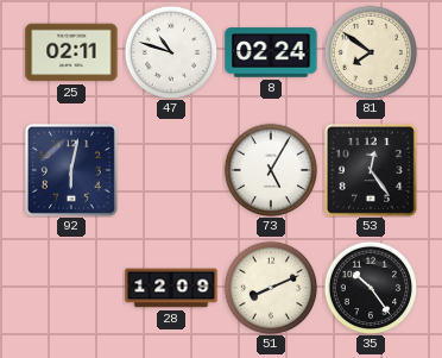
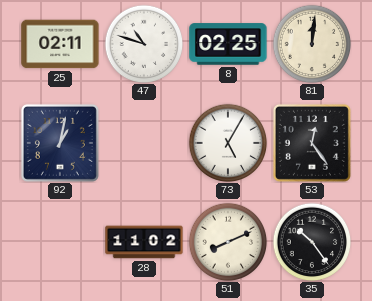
8: 02:24 -> 02:25
81: 7:51 -> 12:01
92: 6:02 -> 1:02
28: 12:09 -> 11:02
